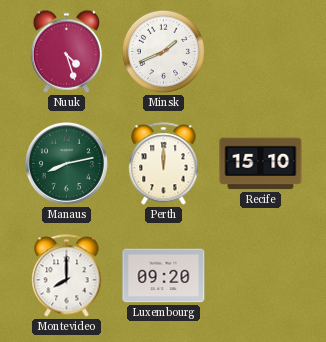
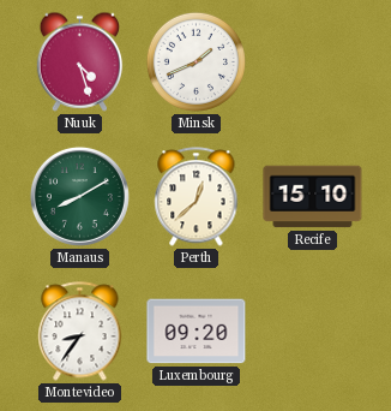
Manaus: 8:13 -> 8:10
Perth: 12:00 -> 12:38
Montevideo: 8:00 -> 8:36
